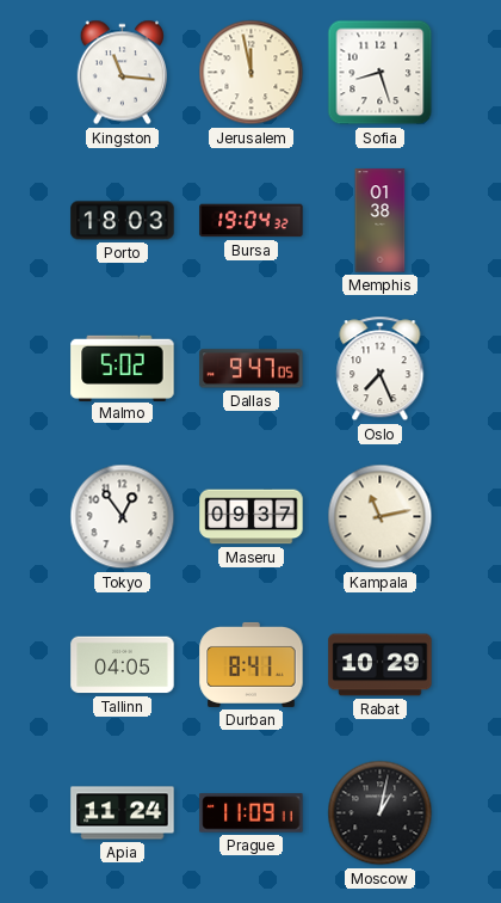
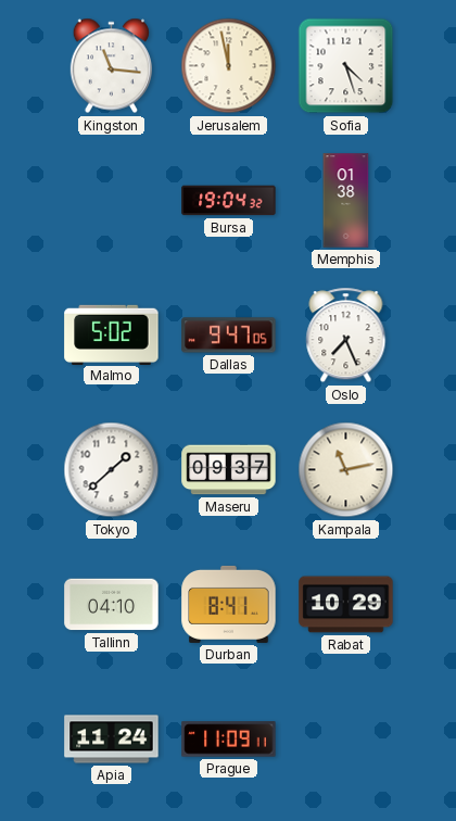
Sofia: 8:27 -> 4:27
Porto: 18:03 -> none
Tokyo: 12:54 -> 1:38
Tallinn: 04:05 -> 04:10
Moscow: 1:02 -> none
